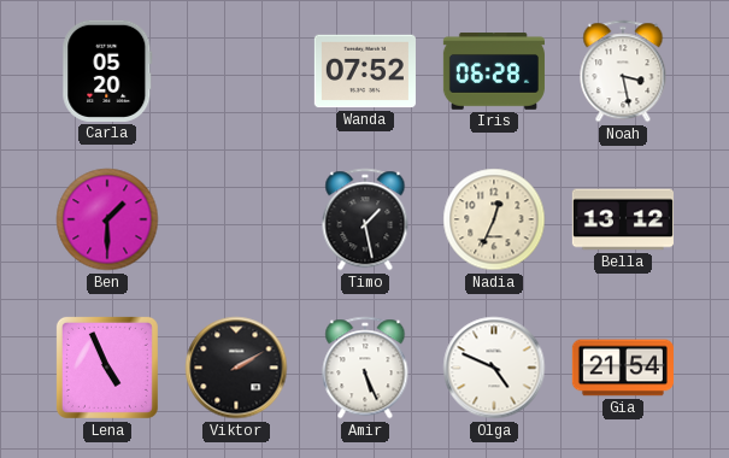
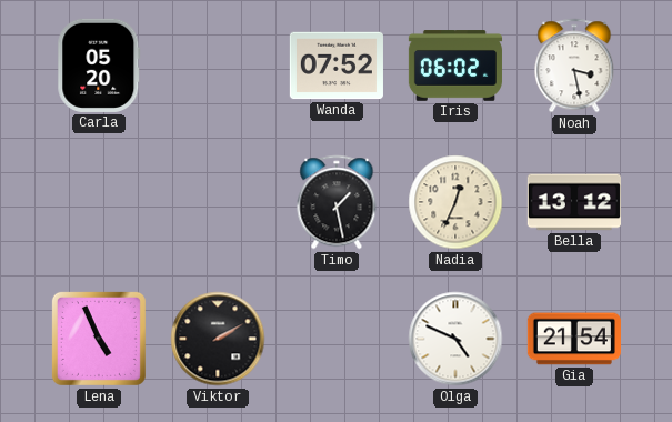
Iris: 06:28 -> 06:02
Ben: 1:30 -> none
Amir: 5:26 -> none
